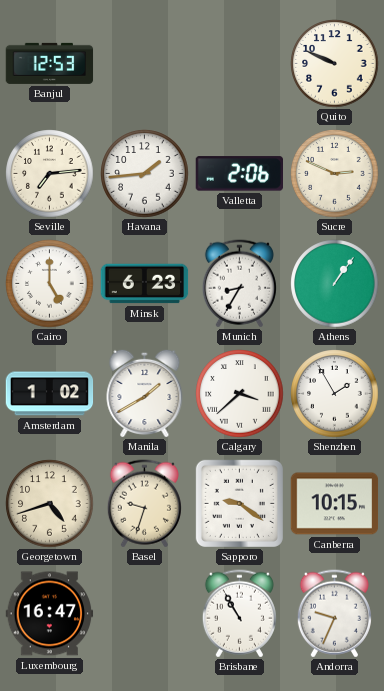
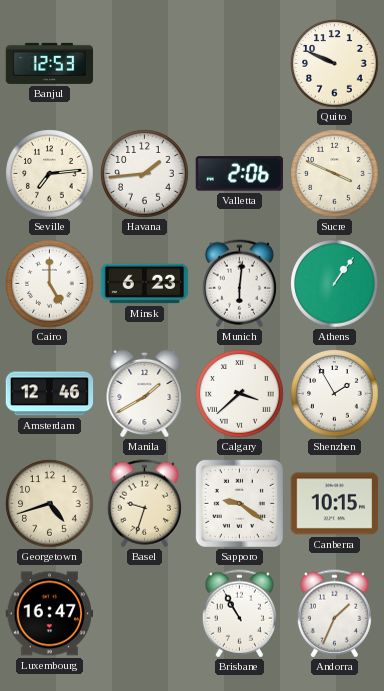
Sucre: 2:49 -> 3:49
Munich: 8:35 -> 6:01
Amsterdam: 1:02 -> 12:46
Andorra: 9:34 -> 1:34
